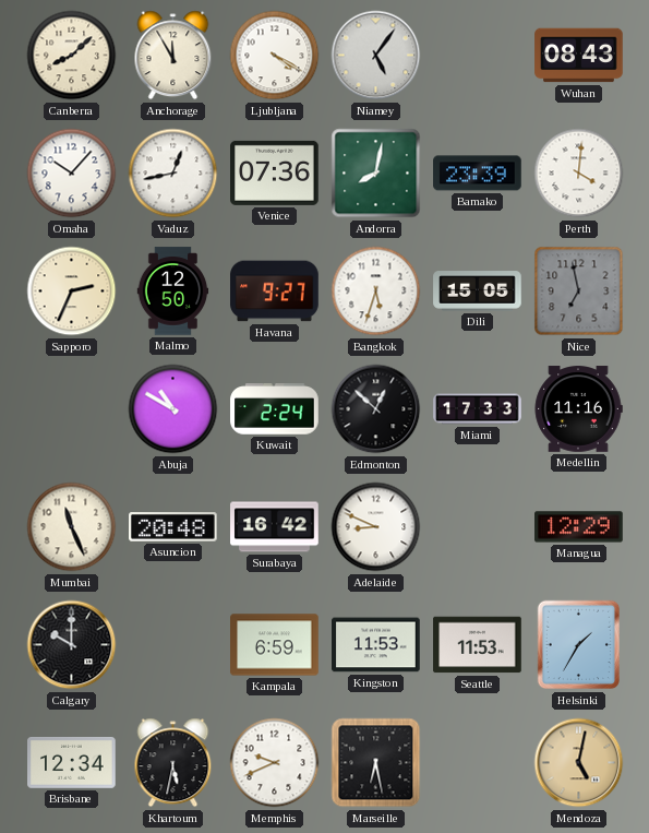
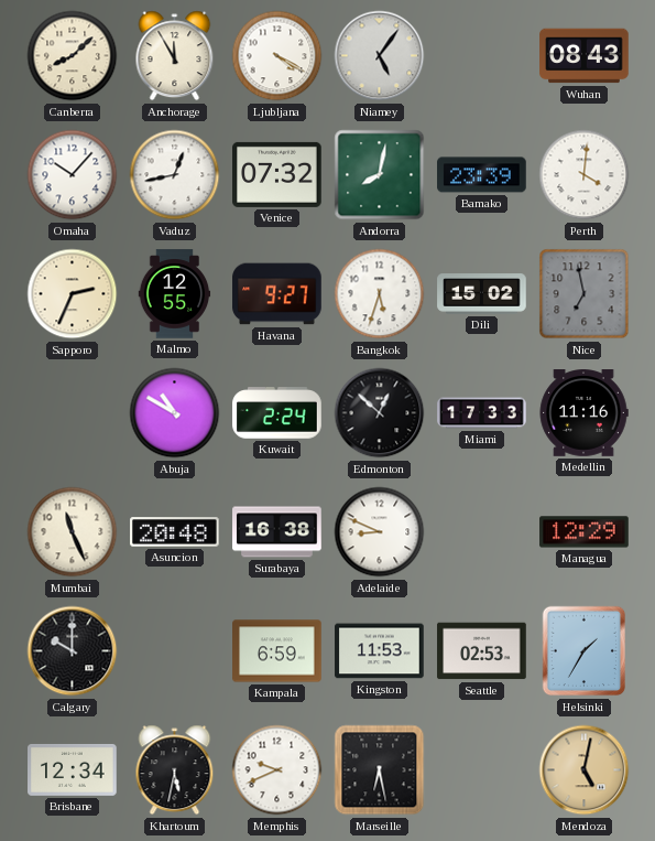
Venice: 07:36 -> 07:32
Malmo: 12:50 -> 12:55
Dili: 15:05 -> 15:02
Surabaya: 16:42 -> 16:38
Seattle: 11:53 -> 02:53
